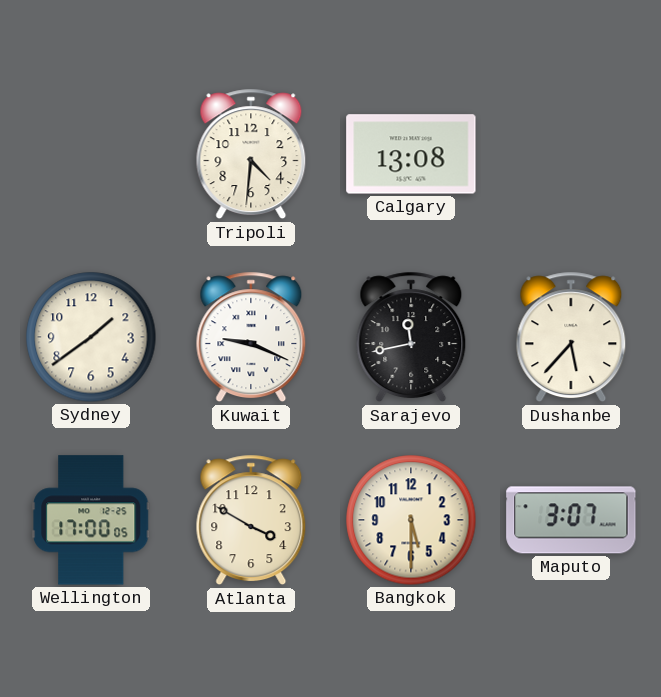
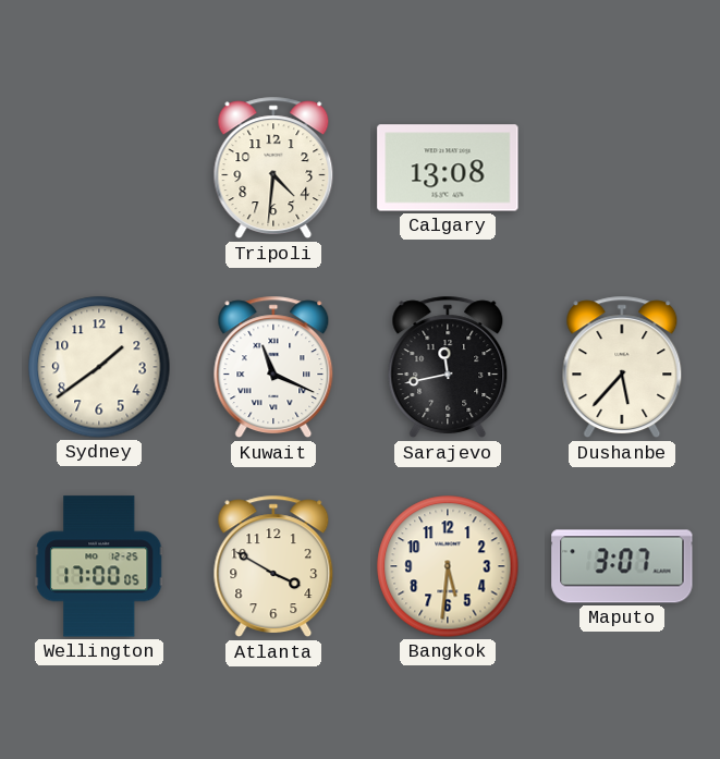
Kuwait: 9:19 -> 11:19
Bangkok: 5:30 -> 5:31
